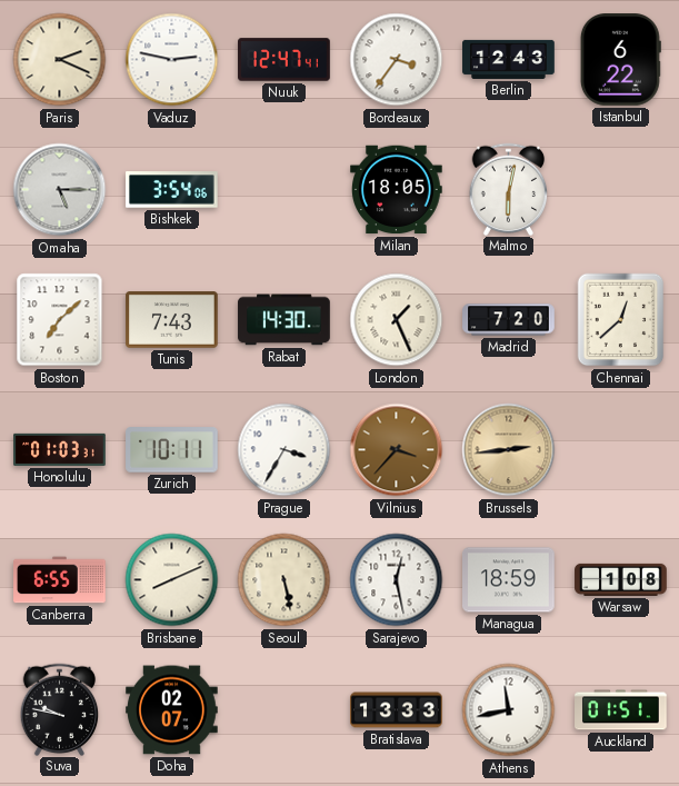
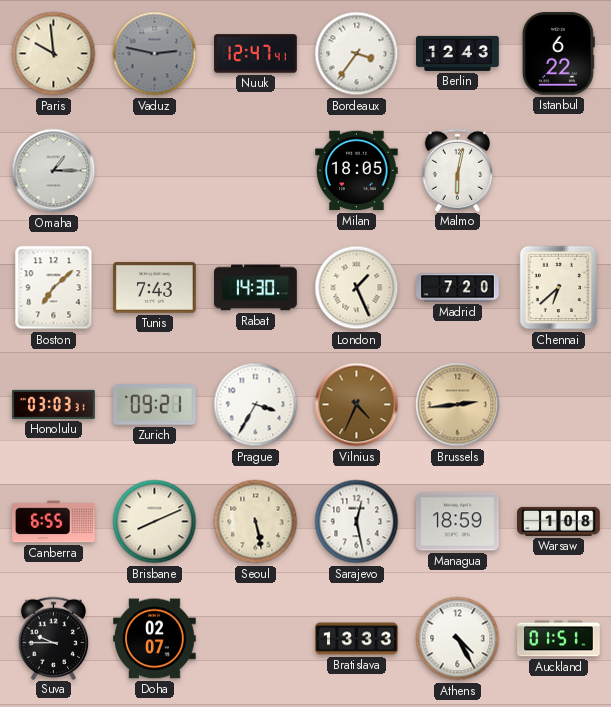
Paris: 2:19 -> 9:59
Vaduz dial: white -> grey
Omaha: 5:15 -> 1:15
Bishkek: 3:54 -> none
Chennai: 12:38 -> 6:38
Honolulu: 01:03 -> 03:03
Zurich: 10:11 -> 09:21
Vilnius: 3:37 -> 4:34
Suva: 9:47 -> 9:45
Athens: 11:43 -> 4:25
